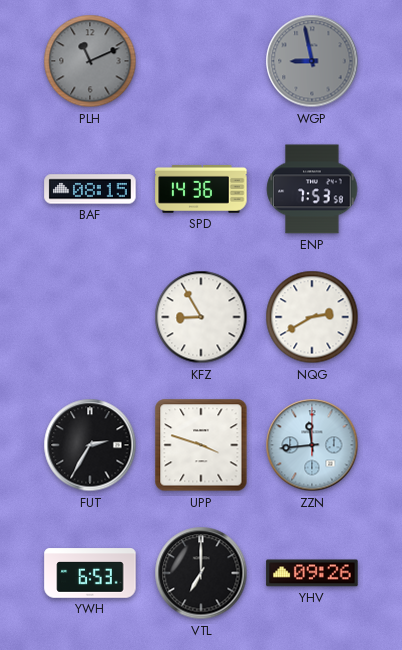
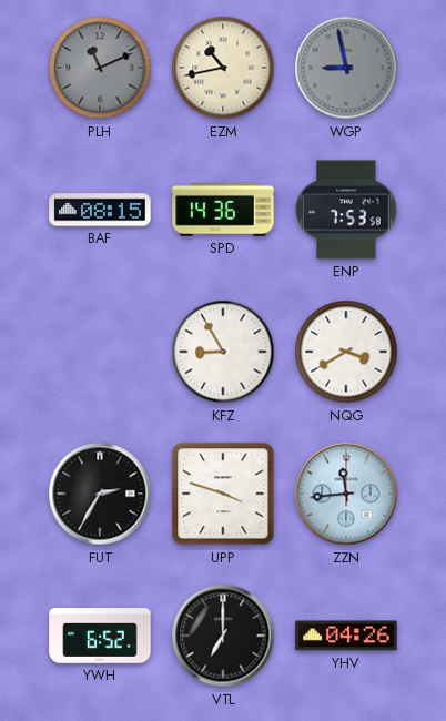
EZM: none -> 10:43
NQG: 2:40 -> 3:40
YWH: 6:53 -> 6:52
YHV: 09:26 -> 04:26
